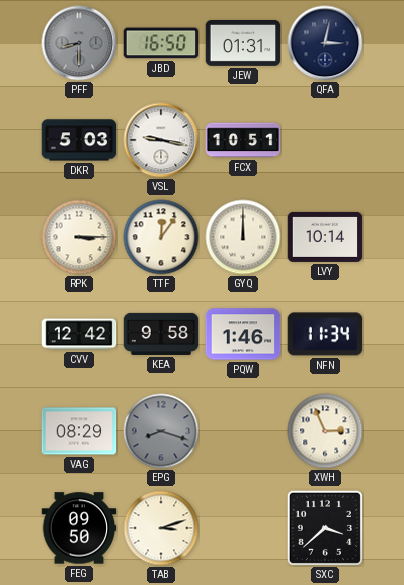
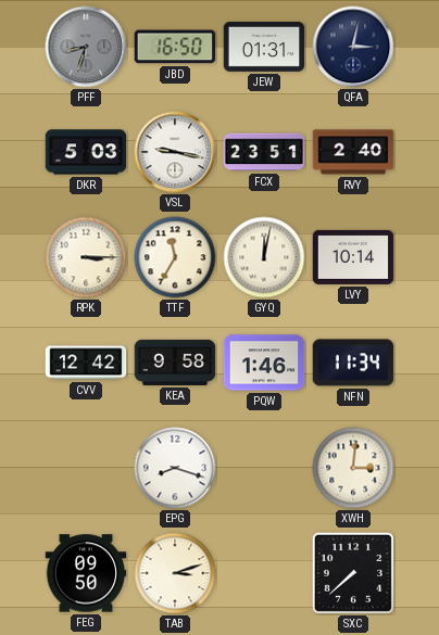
PFF: 8:30 -> 8:33
FCX: 10:51 -> 23:51
RVY: none -> 2:40
TTF: 12:06 -> 11:35
GYQ: 12:00 -> 12:02
VAG: 08:29 -> none
EPG dial: grey -> white
XWH: 2:56 -> 3:01
SXC: 3:38 -> 7:38
